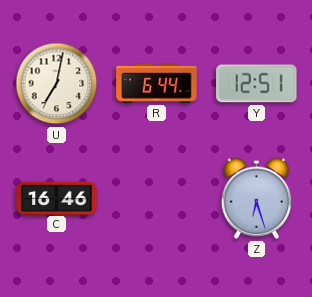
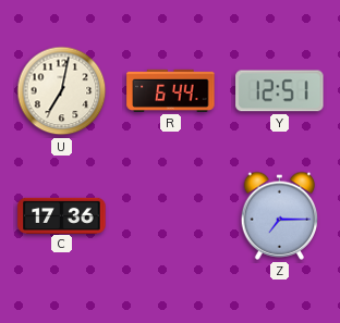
C: 16:46 -> 17:36
Z: 6:27 -> 7:15
